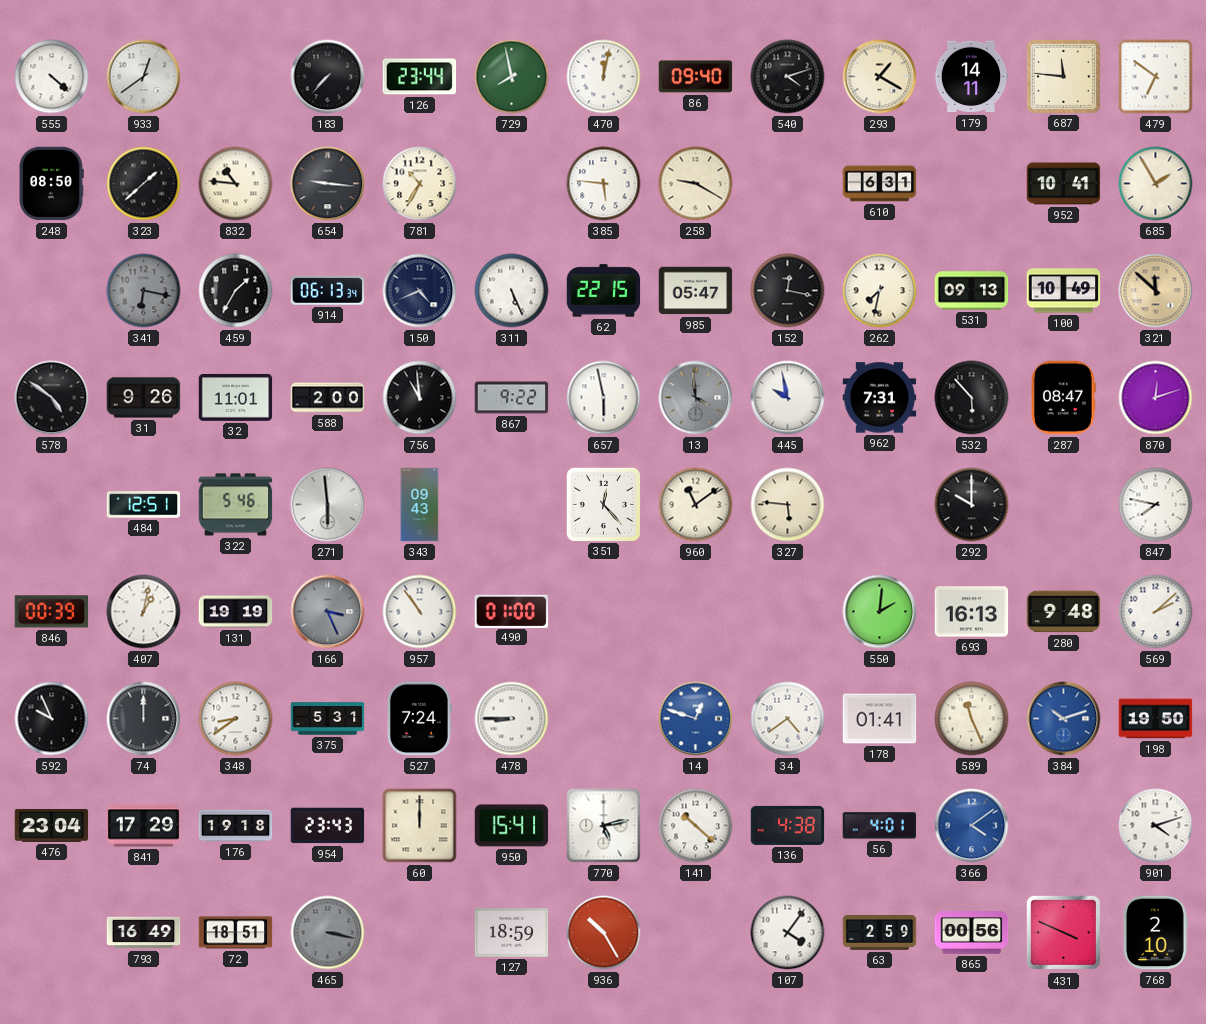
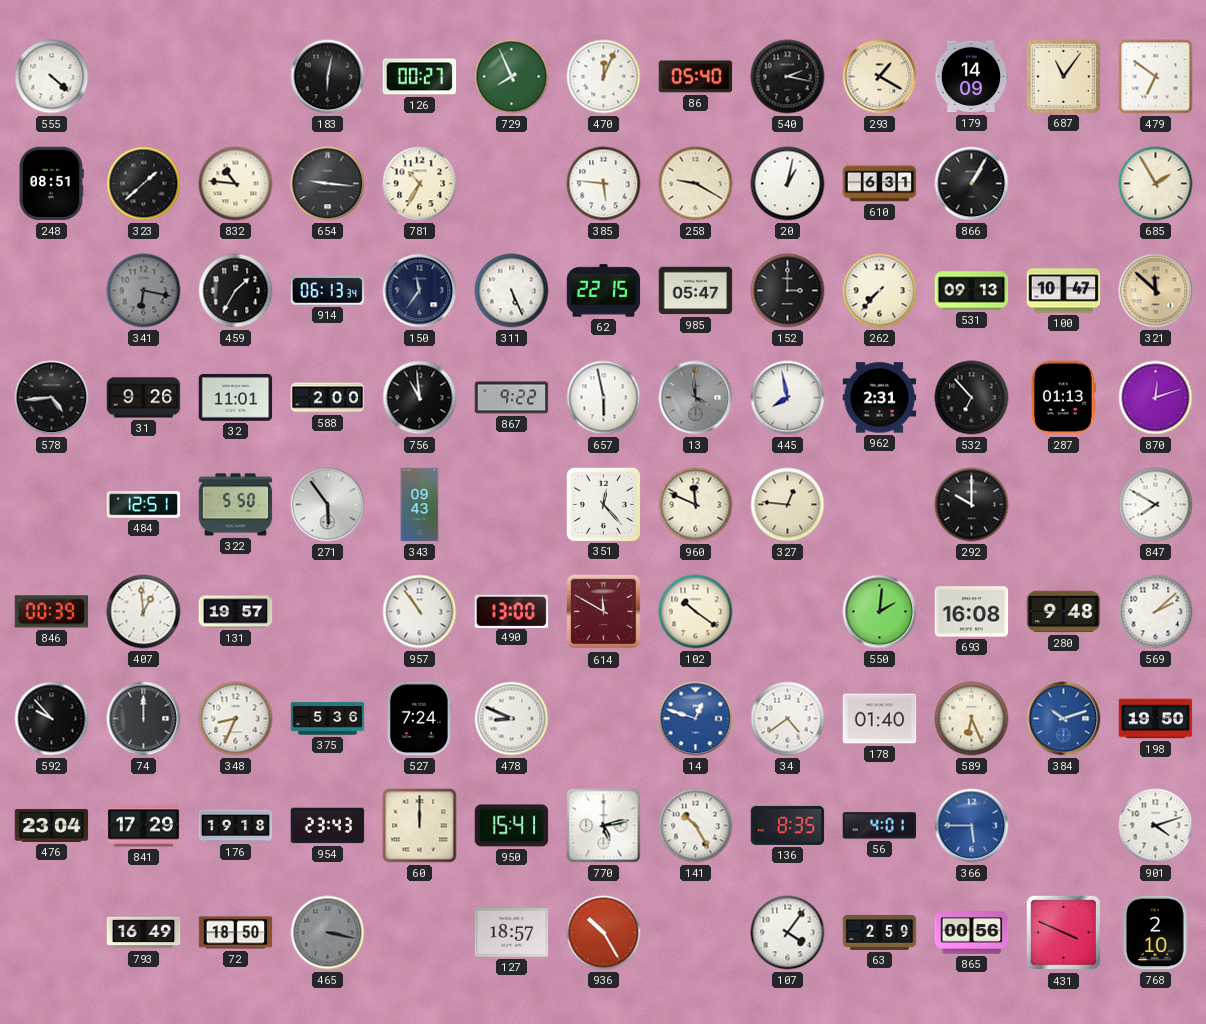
933: 12:39 -> none
183: 7:37 -> 6:02
126: 23:44 -> 00:27
729: 7:58 -> 7:56
470: 12:02 -> 12:04
86: 09:40 -> 05:40
540: 4:12 -> 2:17
179: 14:11 -> 14:09
687: 11:46 -> 11:06
248: 08:50 -> 08:51
20: none -> 1:02
866: none -> 1:05
952: 10:41 -> none
150: 4:41 -> 11:36
152: 12:17 -> 3:00
262: 7:32 -> 7:37
100: 10:49 -> 10:47
578: 4:51 -> 4:44
445: 9:58 -> 7:58
962: 7:31 -> 2:31
532: 5:53 -> 6:53
287: 08:47 -> 01:13
322: 5:46 -> 5:50
271: 5:59 -> 5:54
960: 11:09 -> 11:49
327: 5:46 -> 12:46
847: 7:47 -> 7:50
407: 1:02 -> 12:59
131: 19:19 -> 19:57
166: 3:26 -> none
490: 01:00 -> 13:00
614: none -> 11:50
102: none -> 10:21
693: 16:13 -> 16:08
592: 9:56 -> 9:53
348: 8:39 -> 8:34
375: 5:31 -> 5:36
478: 8:45 -> 8:49
178: 01:41 -> 01:40
589: 11:26 -> 6:26
141: 10:22 -> 10:25
136: 4:38 -> 8:35
366: 4:09 -> 5:45
72: 18:51 -> 18:50
127: 18:59 -> 18:57
